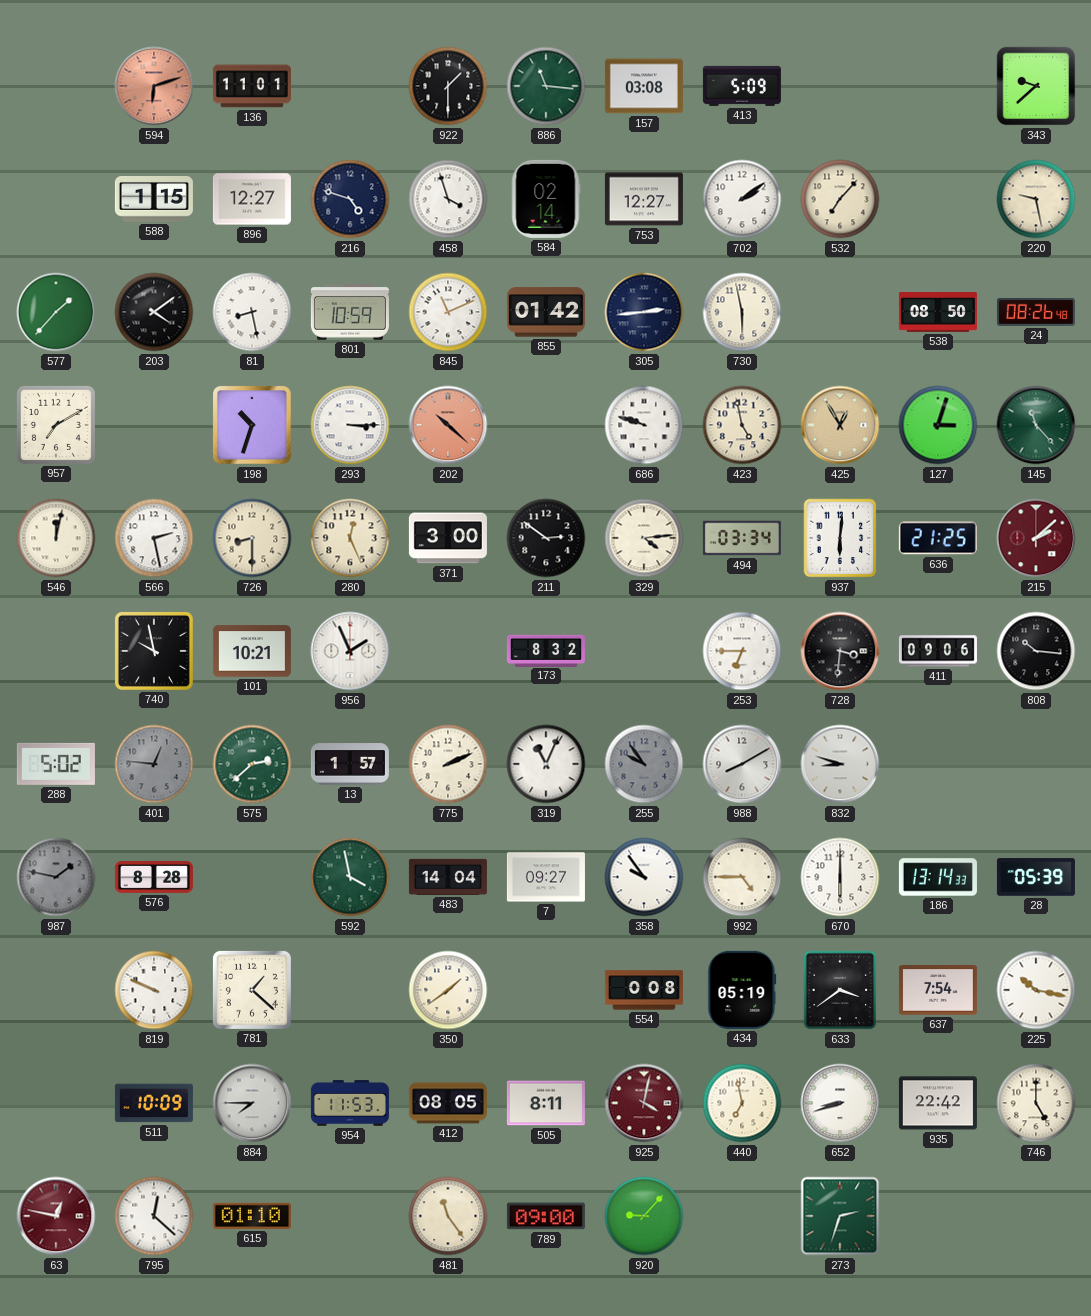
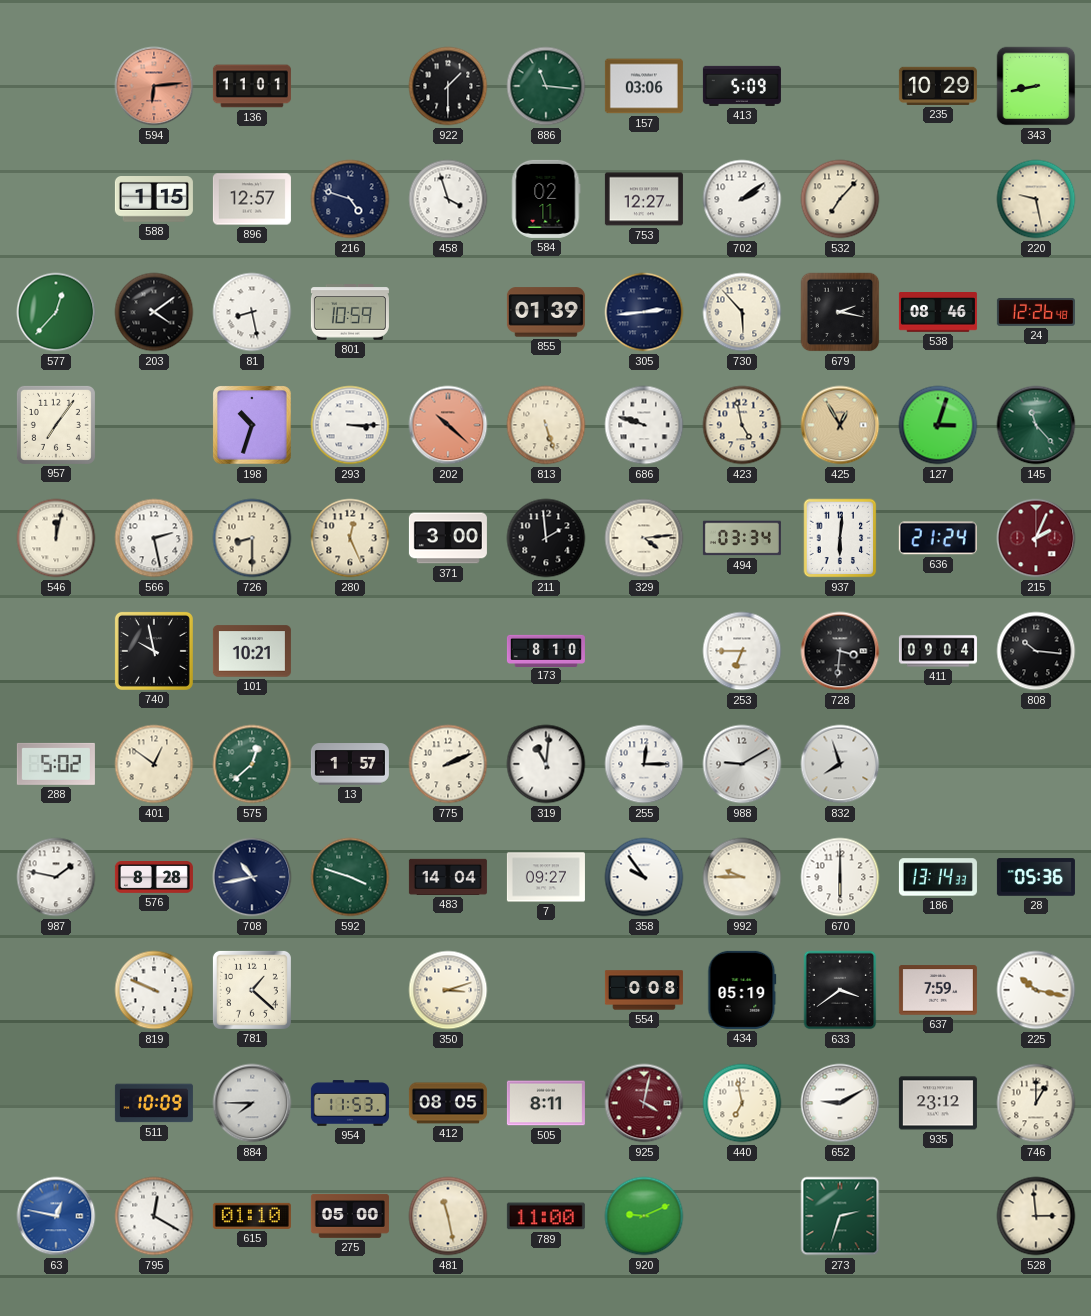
594: 6:12 -> 6:14
157: 03:08 -> 03:06
235: none -> 10:29
343: 9:38 -> 8:43
896: 12:27 -> 12:57
584: 02:14 -> 02:11
577: 1:37 -> 12:37
845: 11:11 -> none
855: 01:42 -> 01:39
730: 5:58 -> 5:53
679: none -> 2:17
538: 08:50 -> 08:46
24: 08:26 -> 12:26
957: 7:10 -> 7:06
813: none -> 5:27
211: 2:51 -> 1:59
636: 21:25 -> 21:24
215: 2:08 -> 2:04
956: 1:56 -> none
173: 8:32 -> 8:10
411: 09:06 -> 09:04
401: 12:46 -> 12:51
401 dial: grey -> cream
575: 2:38 -> 12:38
319: 11:04 -> 11:01
255: 9:54 -> 12:15
255 dial: grey -> white
988: 8:10 -> 9:10
832: 8:48 -> 7:57
987 dial: grey -> white
708: none -> 10:43
592: 3:58 -> 3:48
992: 4:45 -> 9:45
28: 05:39 -> 05:36
350: 1:39 -> 3:12
637: 7:54 -> 7:59
652: 8:42 -> 9:10
935: 22:42 -> 23:12
746: 5:00 -> 1:00
63 dial: burgundy -> blue
795: 12:22 -> 12:20
275: none -> 05:00
481: 11:24 -> 11:28
789: 09:00 -> 11:00
920: 9:07 -> 9:11
528: none -> 2:59
